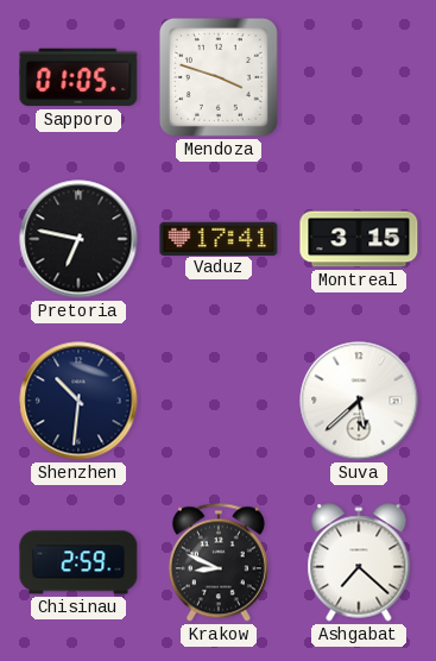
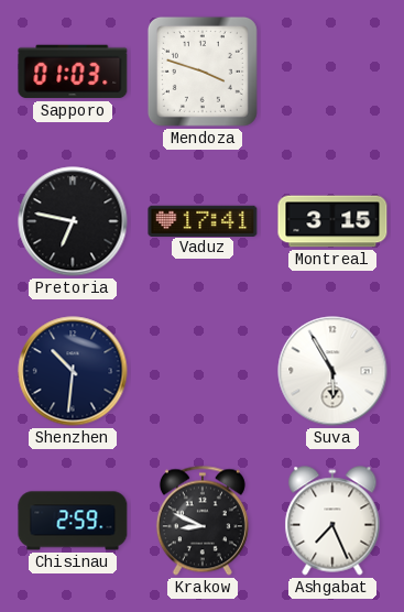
Sapporo: 01:05 -> 01:03
Suva: 5:38 -> 5:55
Ashgabat: 7:22 -> 7:26
